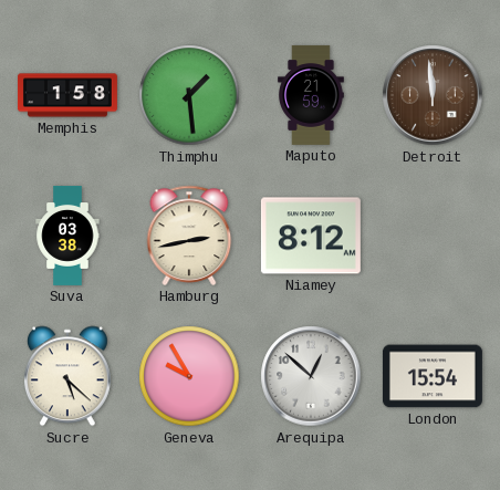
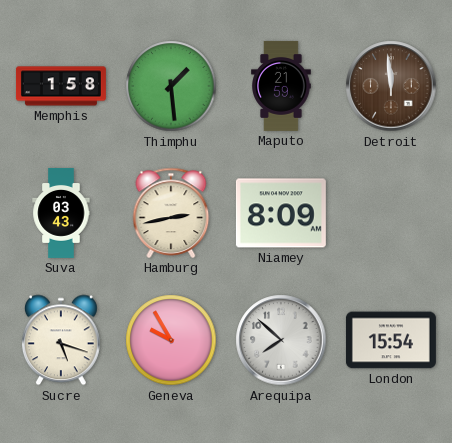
Suva: 03:38 -> 03:43
Niamey: 8:12 -> 8:09
Sucre: 5:22 -> 5:18
Arequipa: 12:52 -> 7:52
